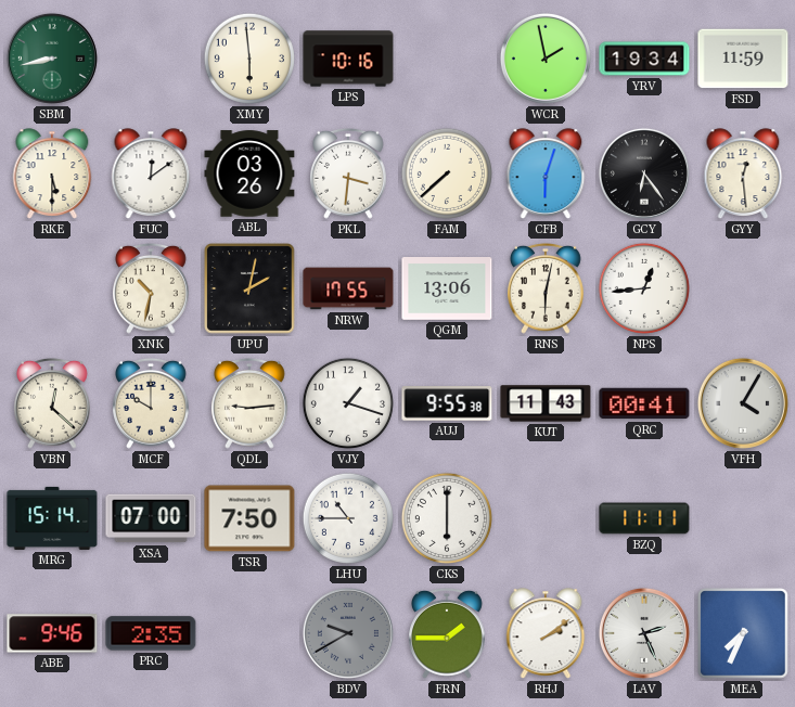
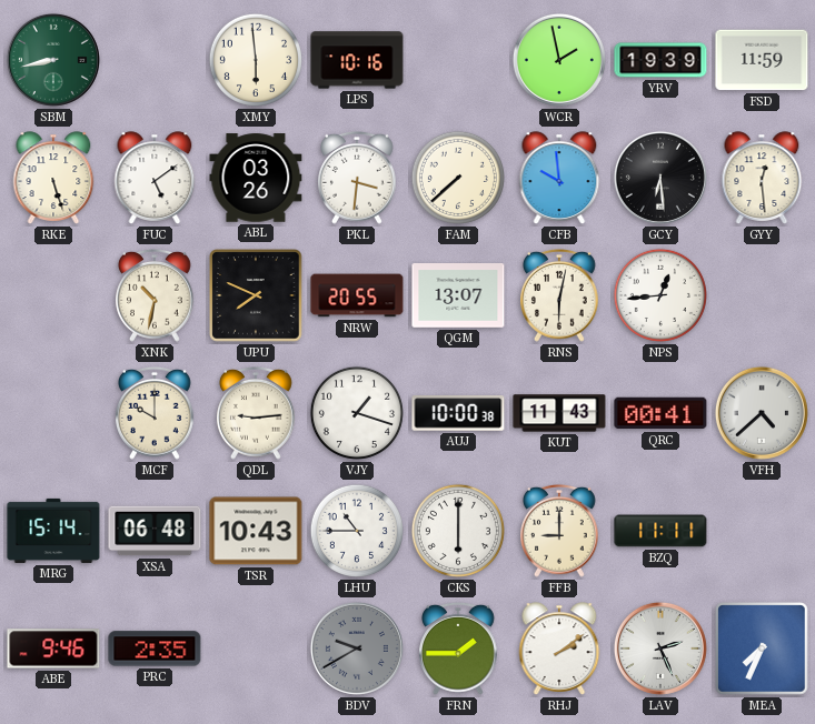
YRV: 19:34 -> 19:39
RKE: 5:30 -> 5:27
FUC: 12:09 -> 5:09
CFB: 6:03 -> 9:59
GCY: 6:24 -> 6:29
UPU: 2:02 -> 7:49
NRW: 17:55 -> 20:55
QGM: 13:06 -> 13:07
VBN: 12:22 -> none
AUJ: 9:55 -> 10:00
VFH: 4:05 -> 4:38
XSA: 07:00 -> 06:48
TSR: 7:50 -> 10:43
FFB: none -> 9:00
